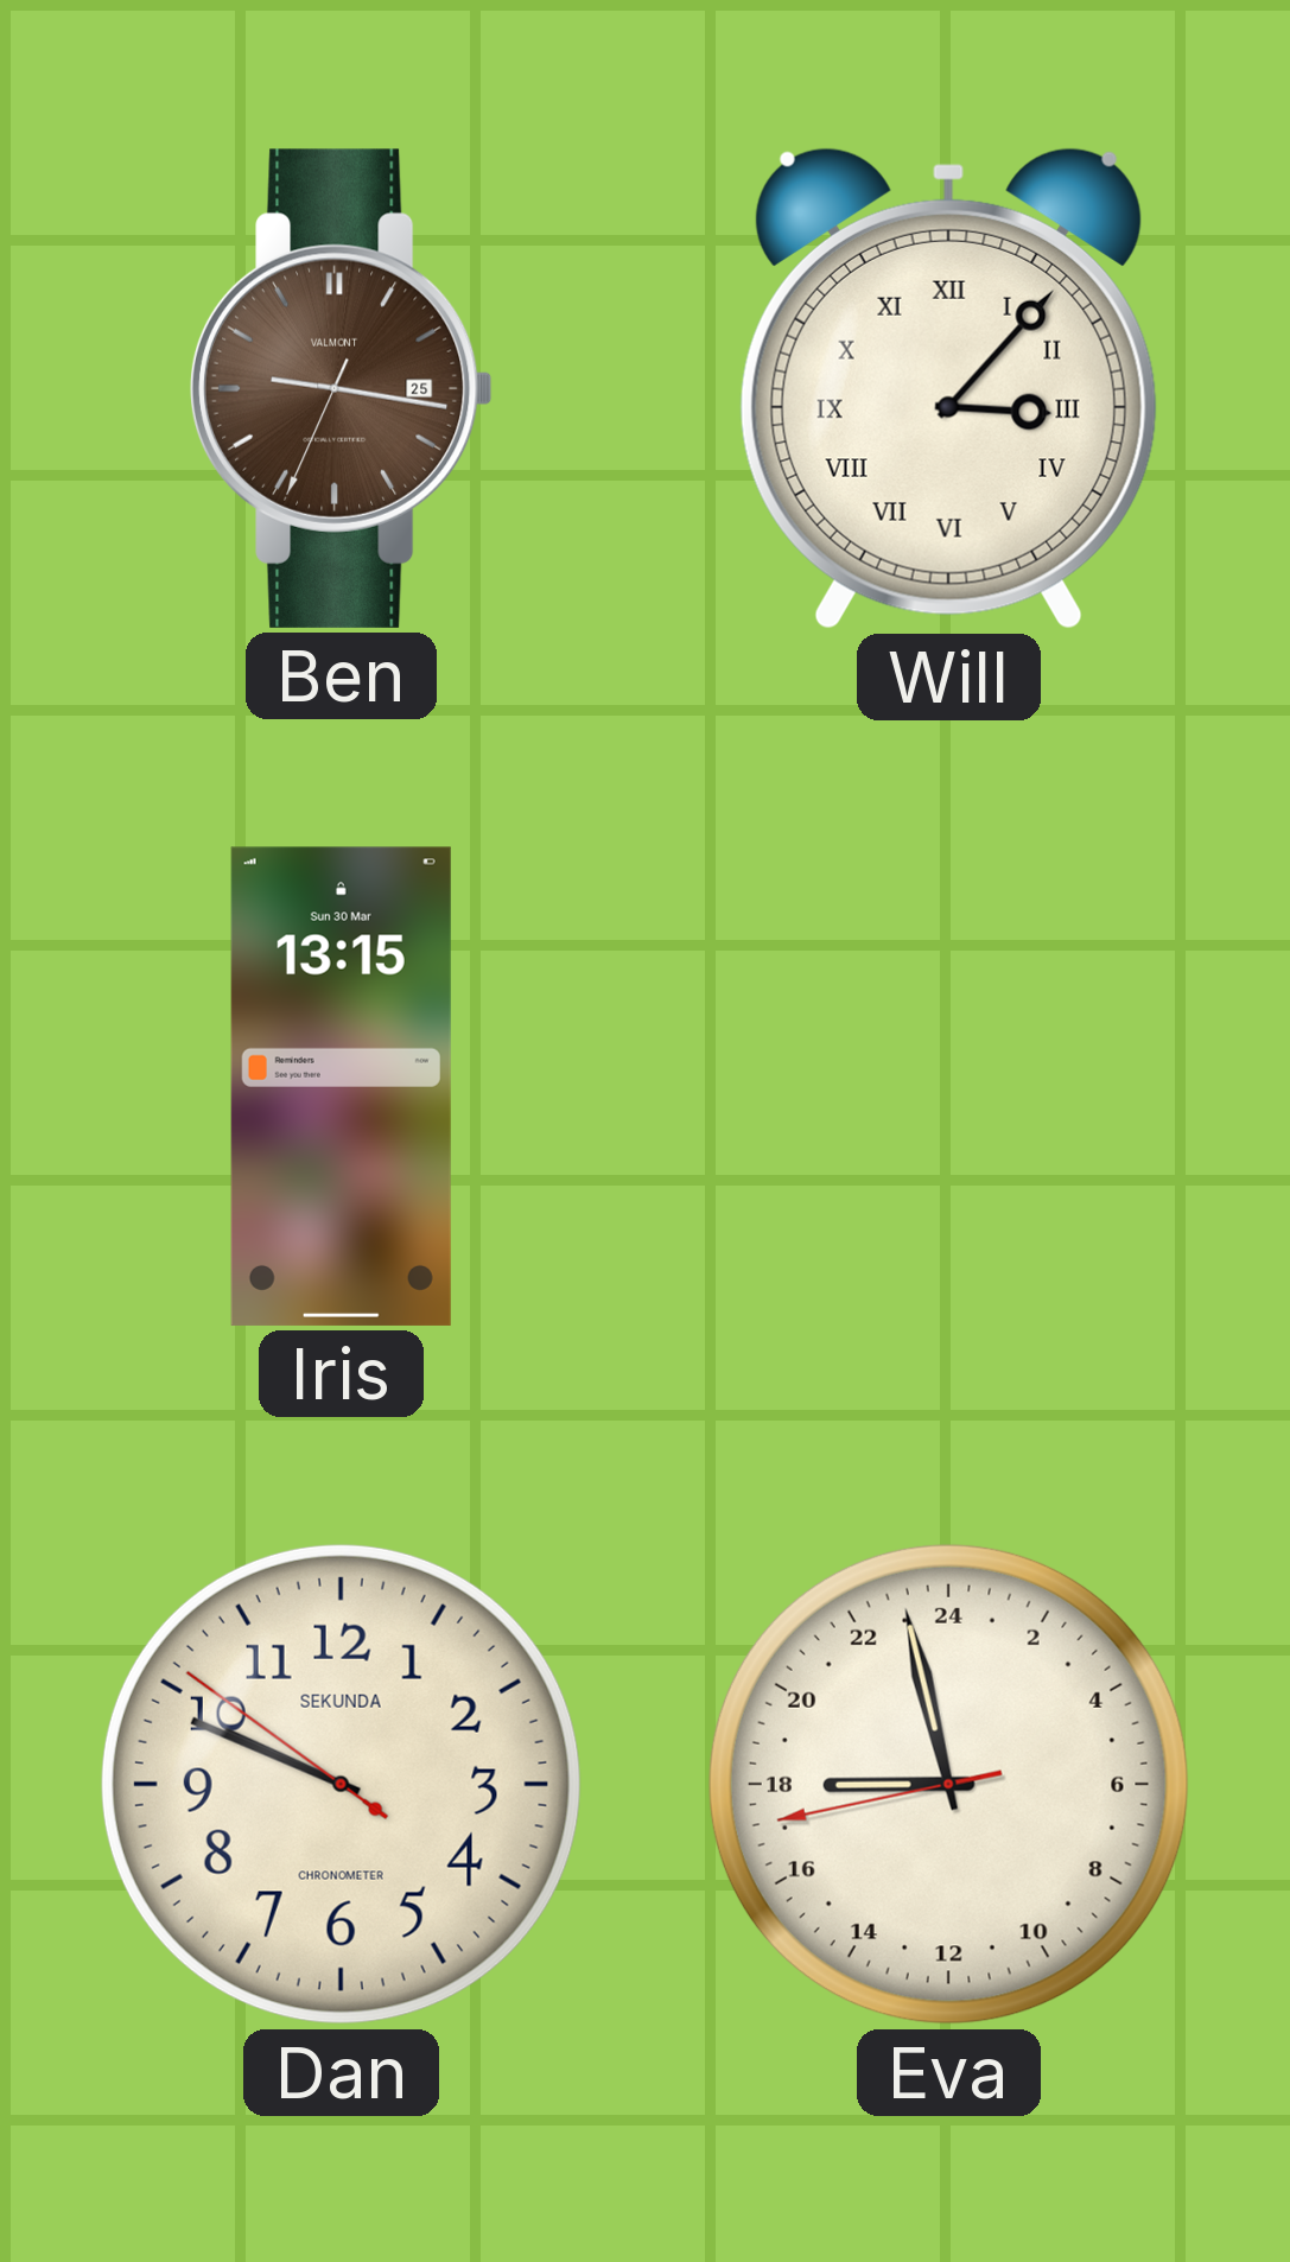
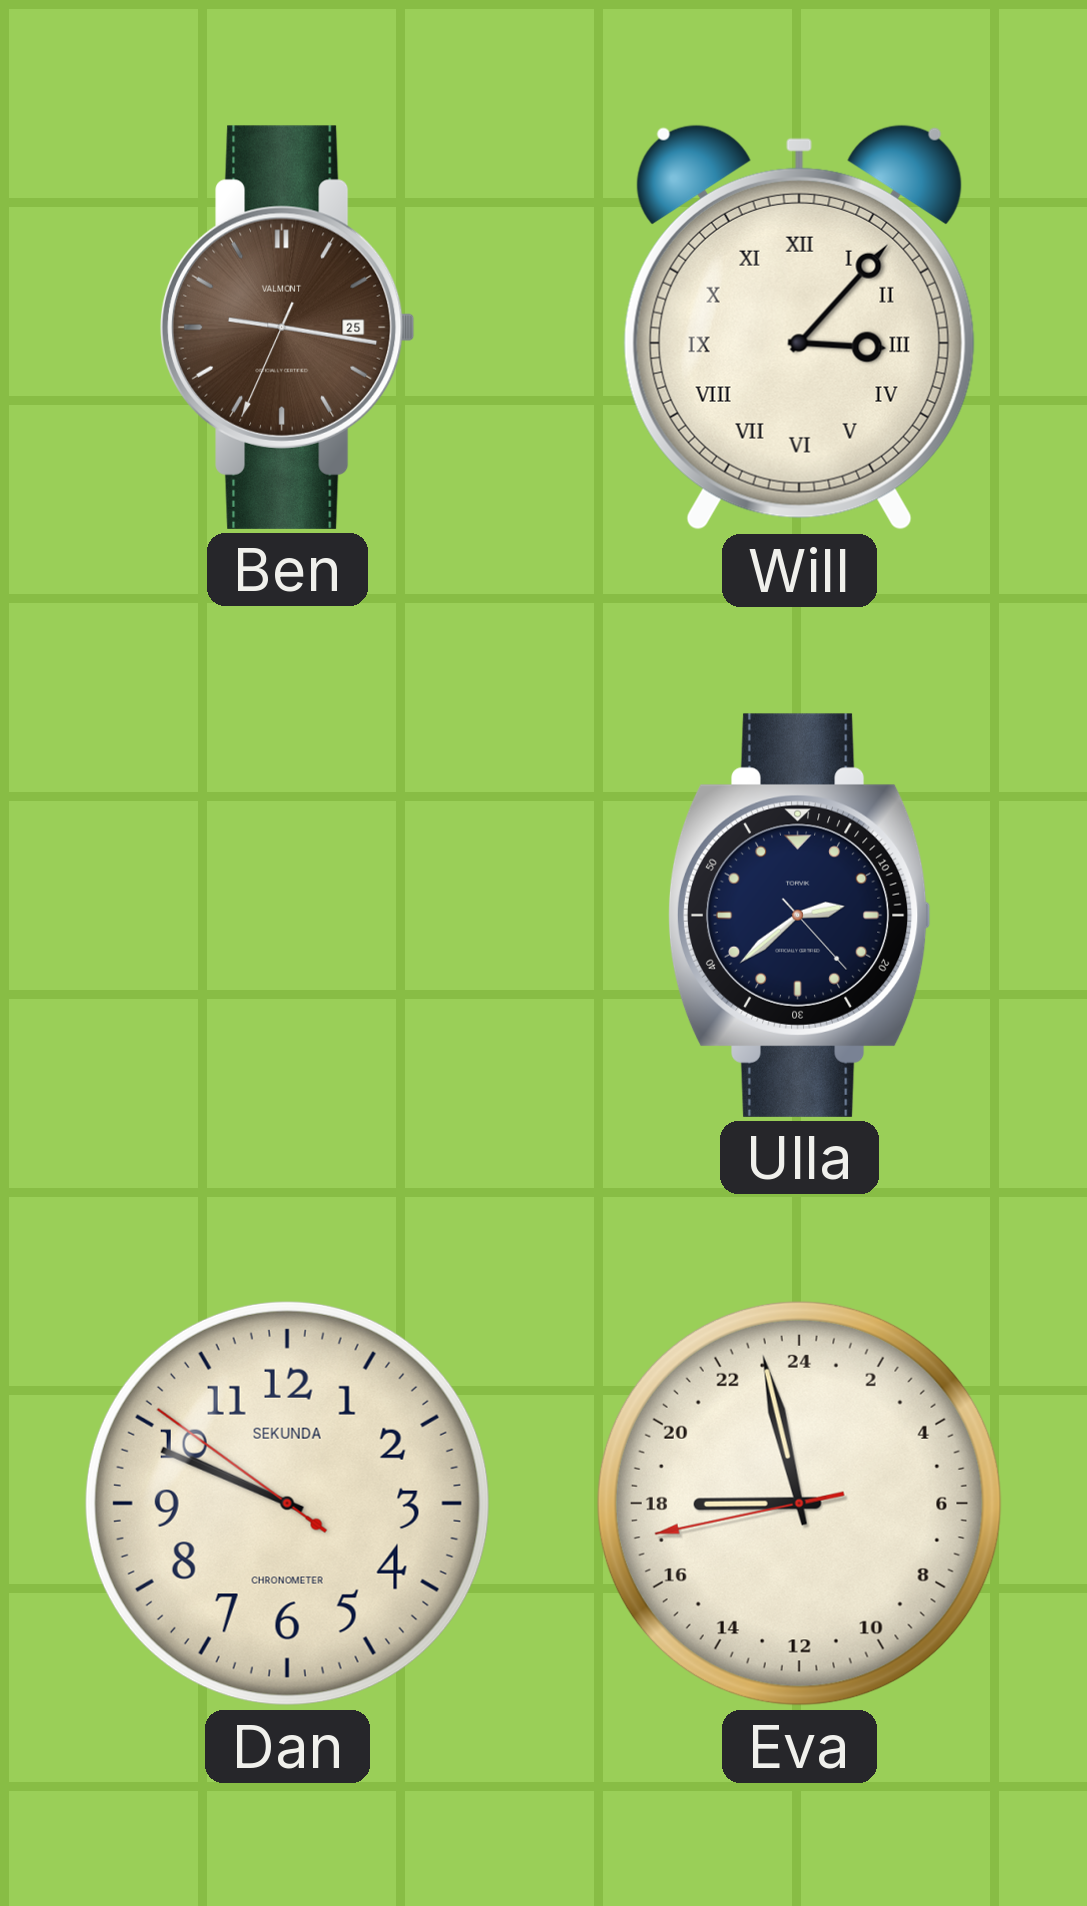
Iris: 13:15 -> none
Ulla: none -> 2:38
